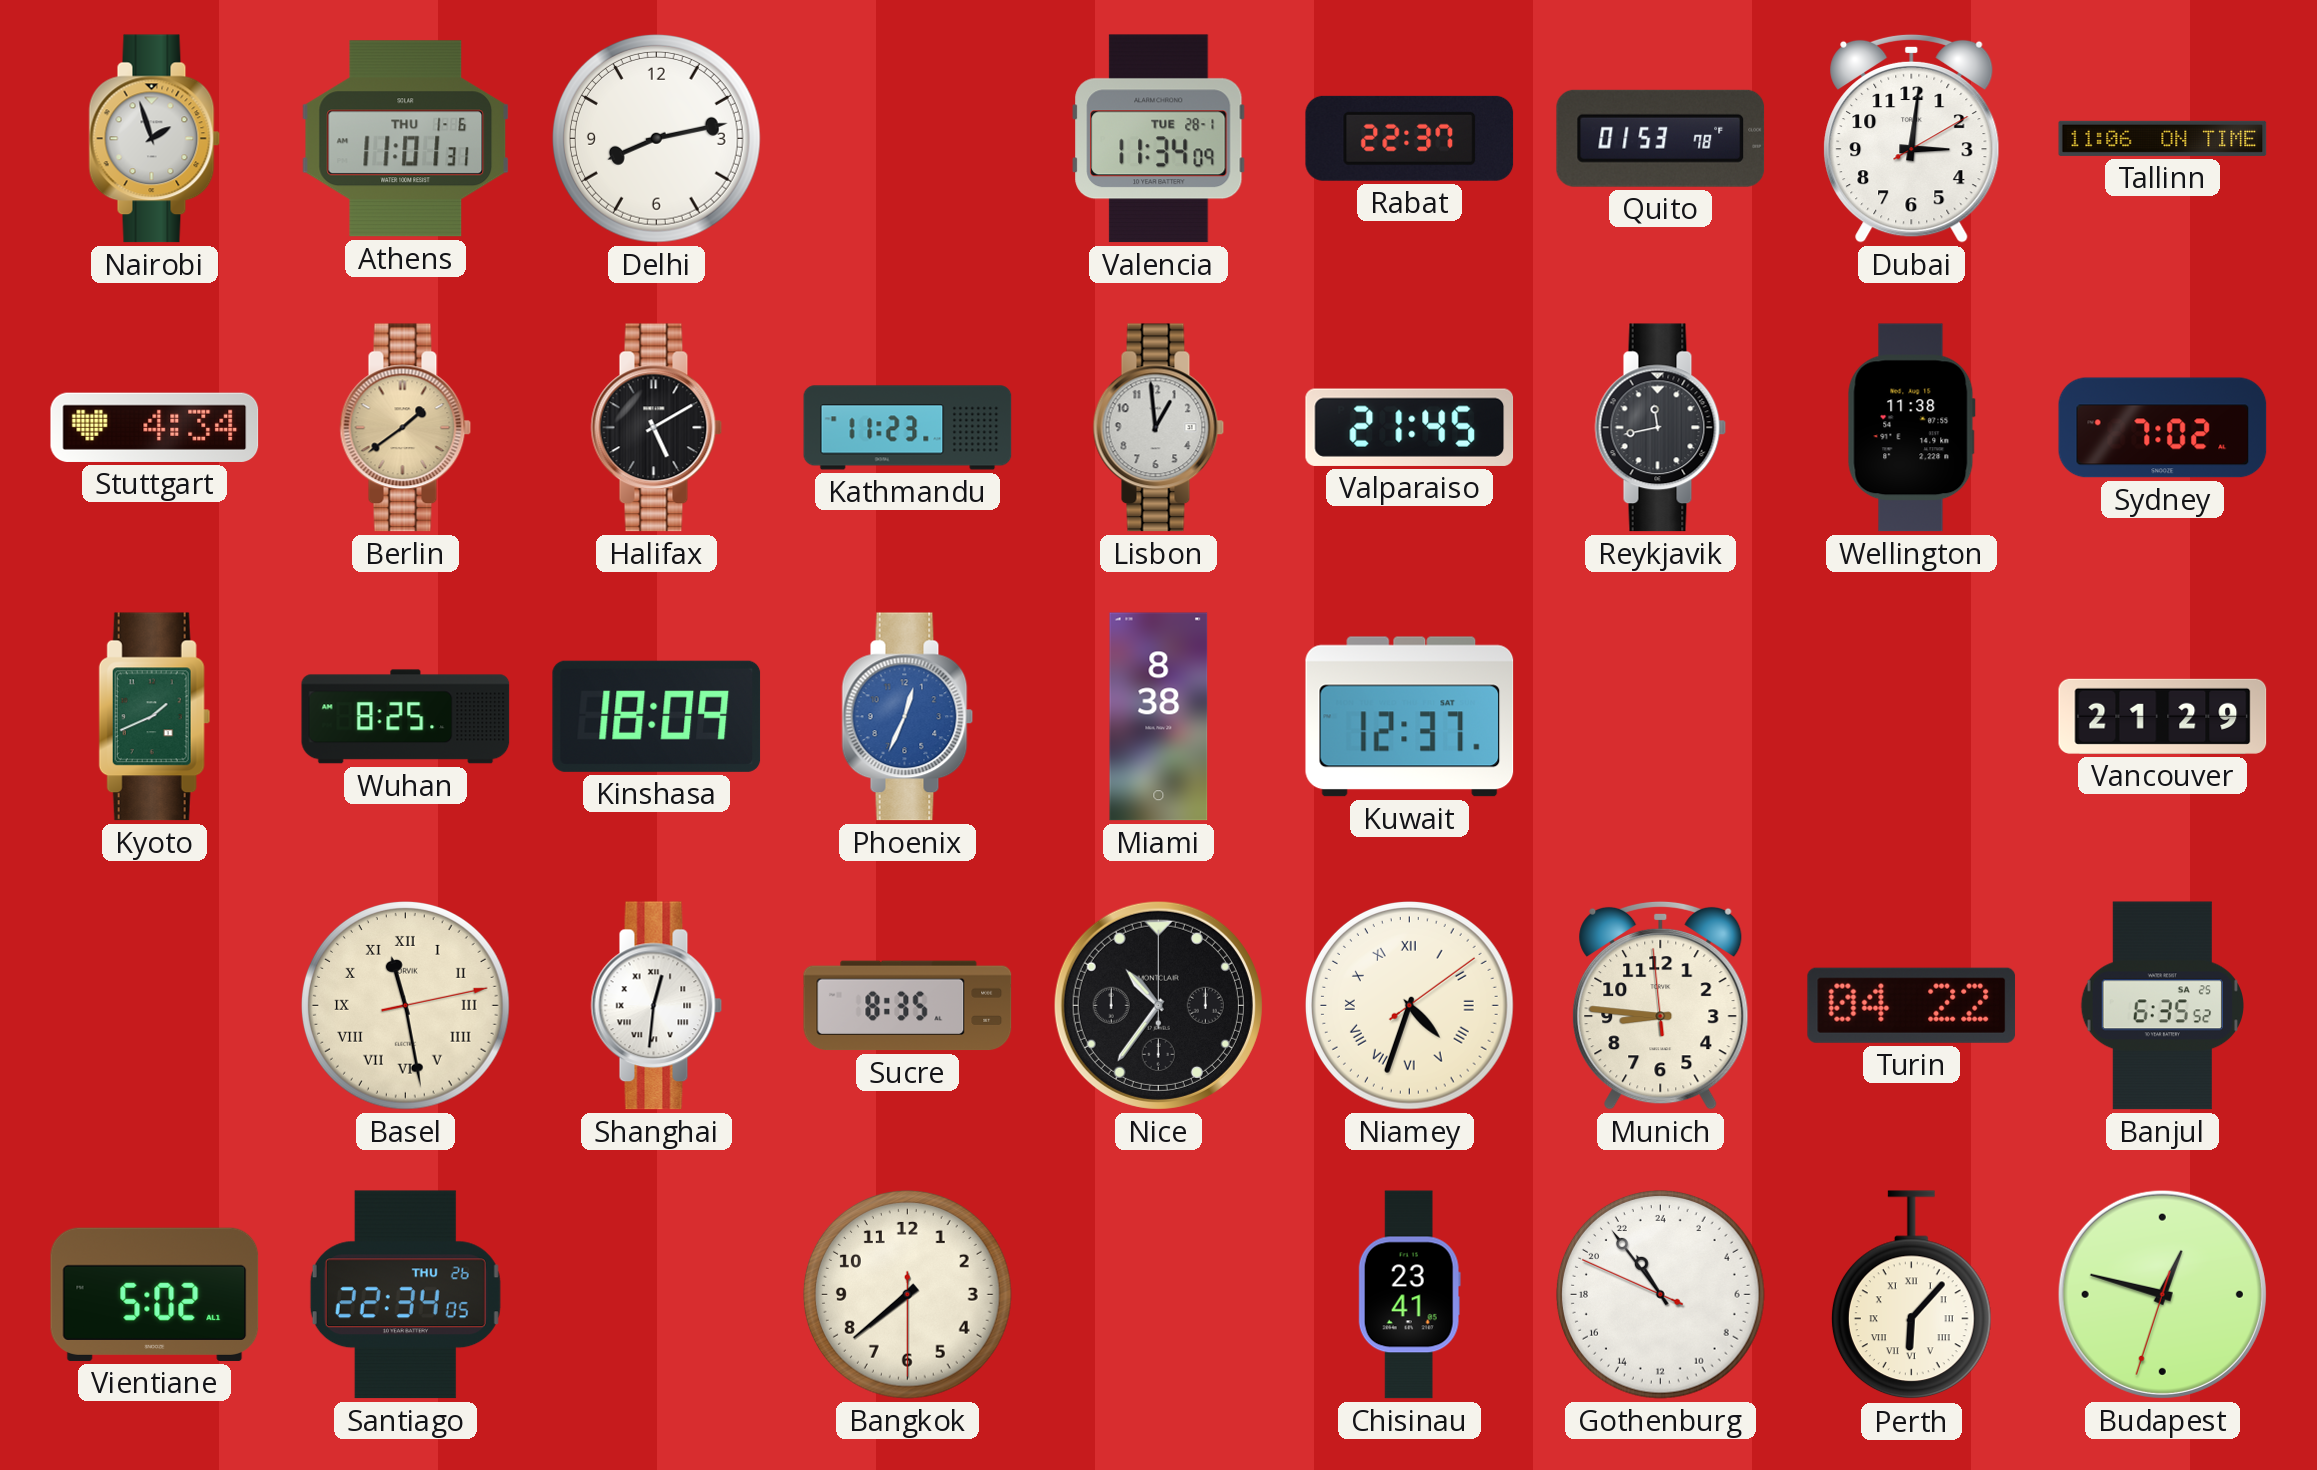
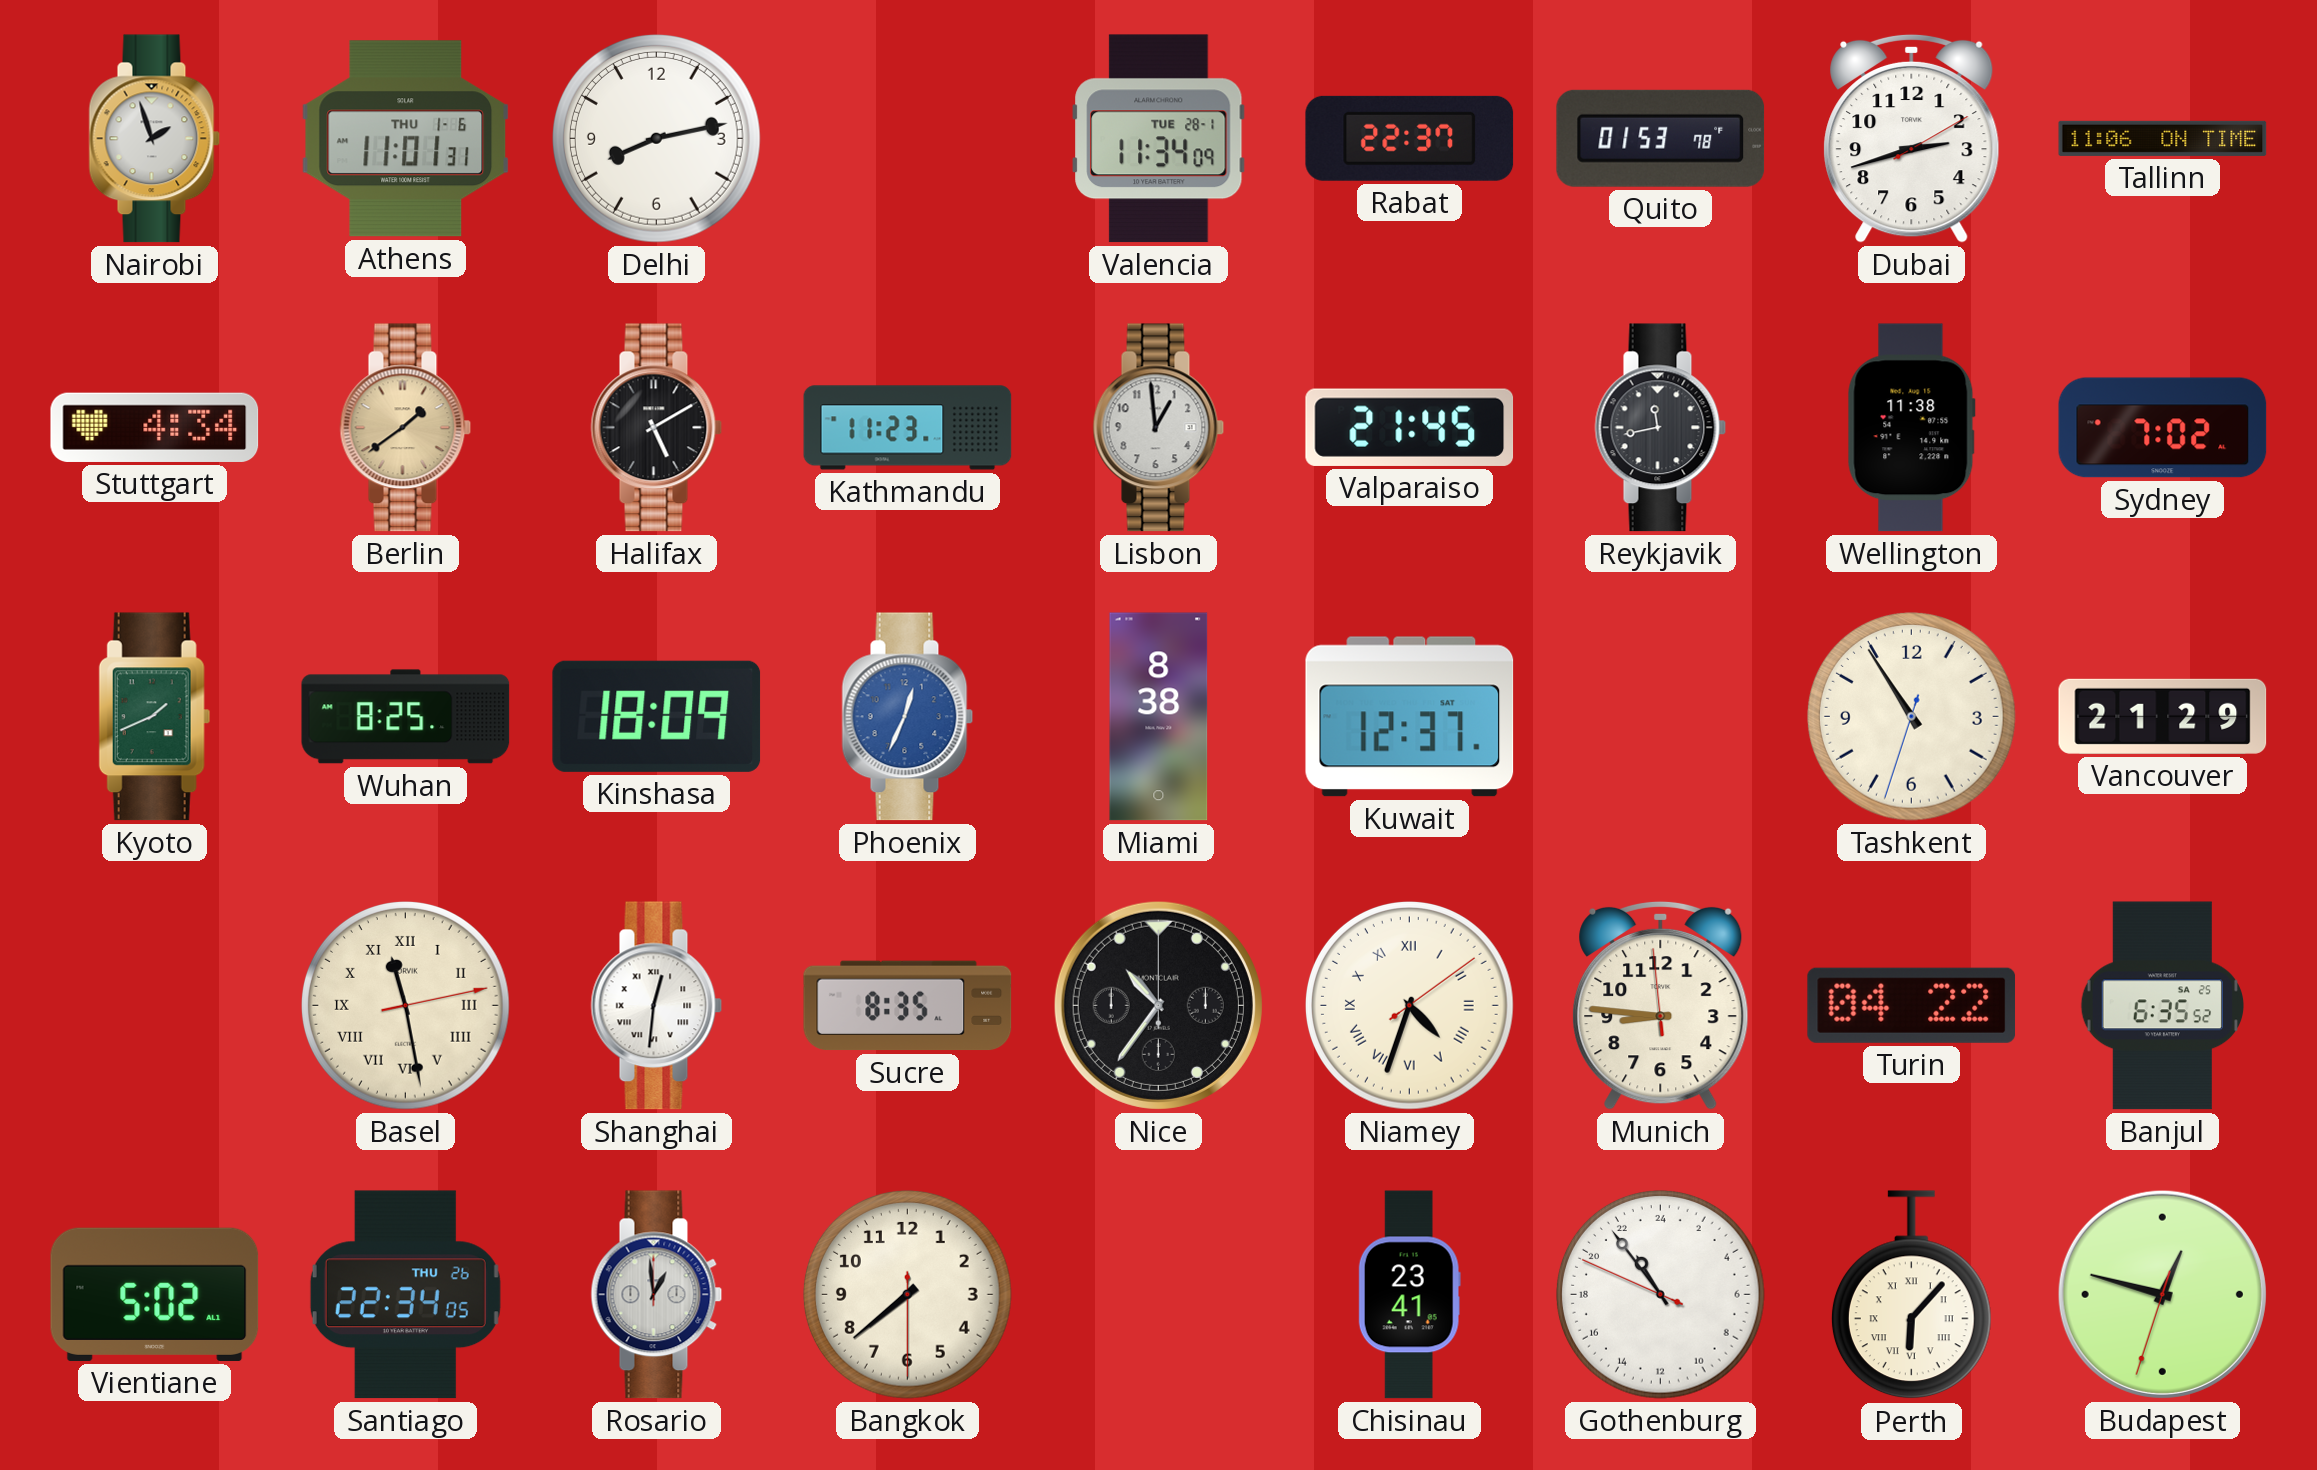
Dubai: 3:01 -> 2:42
Tashkent: none -> 10:54
Rosario: none -> 12:59
